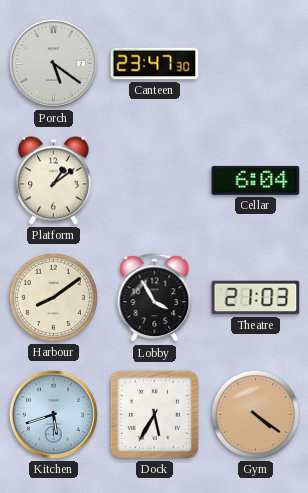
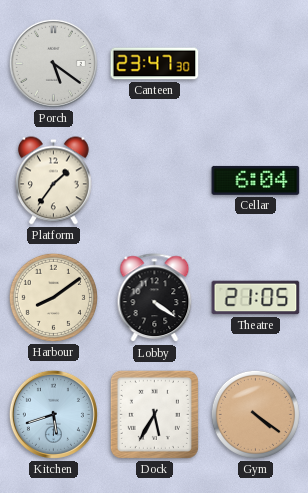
Platform: 1:09 -> 1:36
Lobby: 3:55 -> 4:21
Theatre: 21:03 -> 21:05
